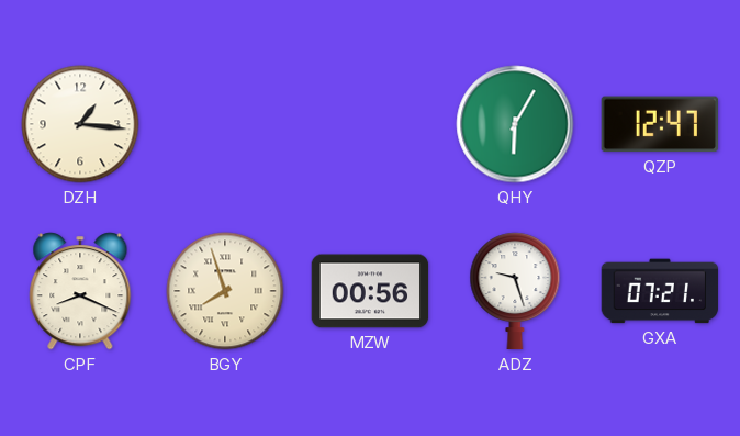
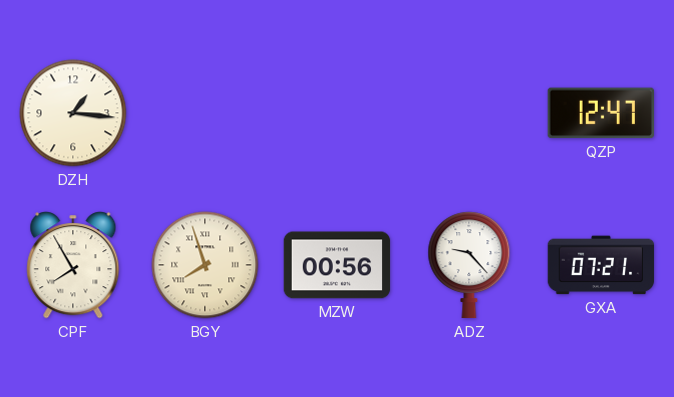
QHY: 6:05 -> none
CPF: 8:19 -> 7:55
ADZ: 9:27 -> 9:23
